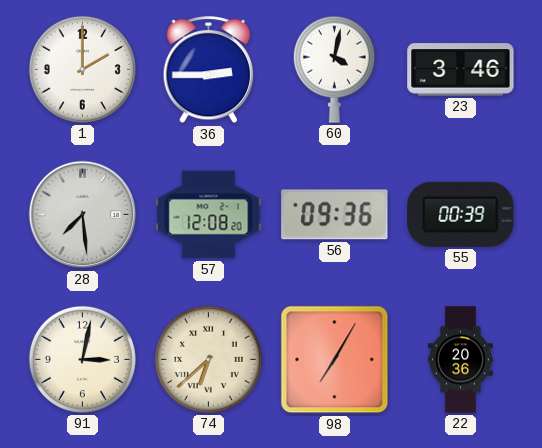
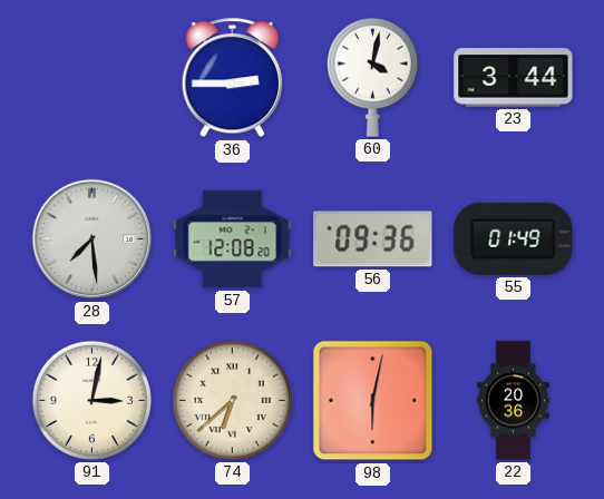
1: 2:00 -> none
23: 3:46 -> 3:44
55: 00:39 -> 01:49
98: 7:05 -> 6:02
